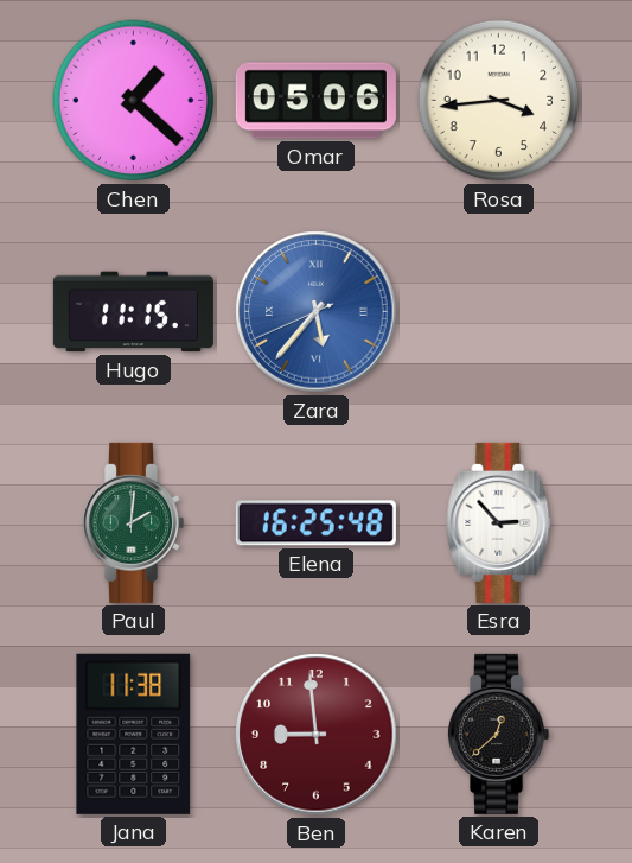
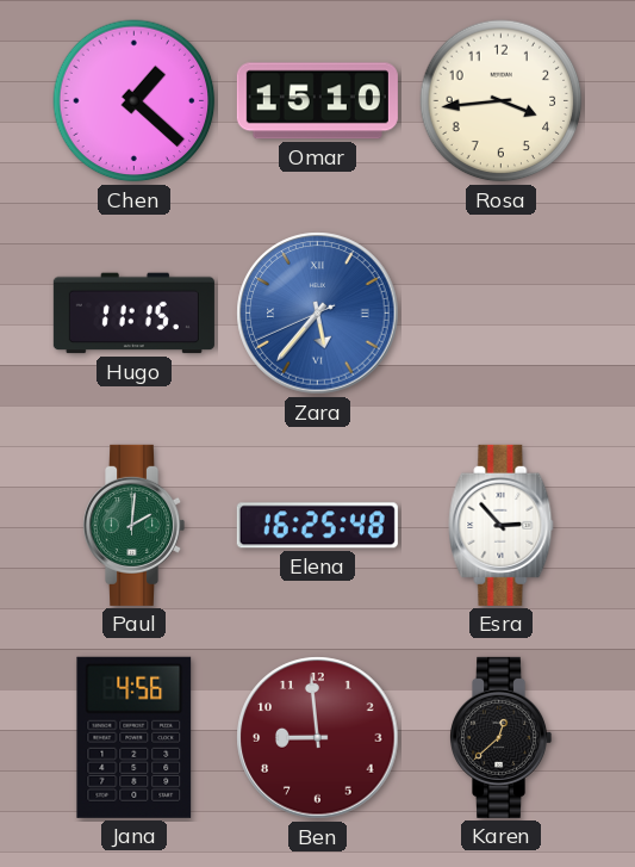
Omar: 05:06 -> 15:10
Jana: 11:38 -> 4:56
